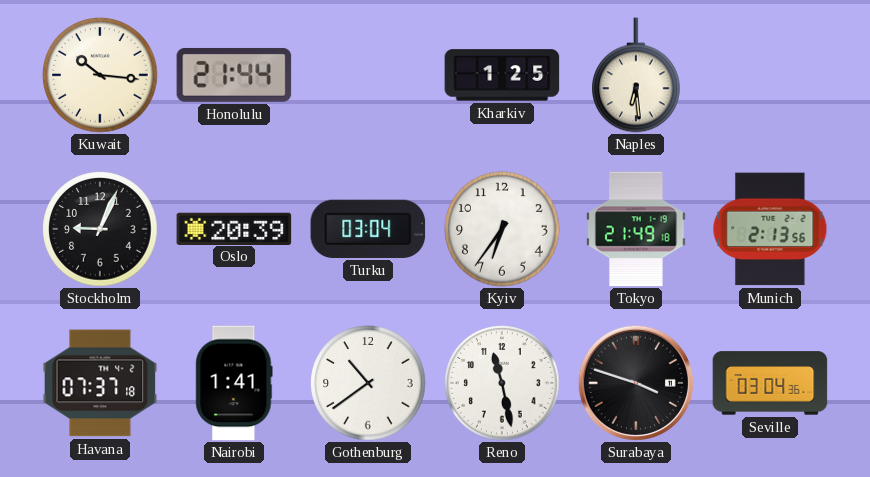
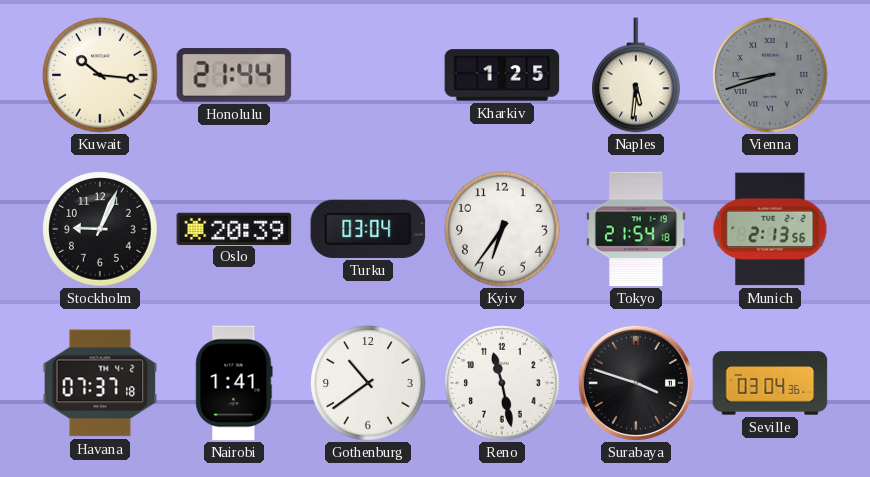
Naples: 6:29 -> 5:31
Vienna: none -> 8:42
Tokyo: 21:49 -> 21:54
